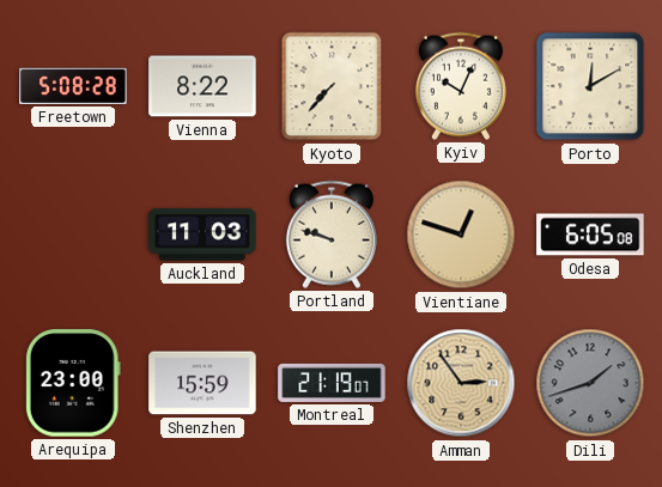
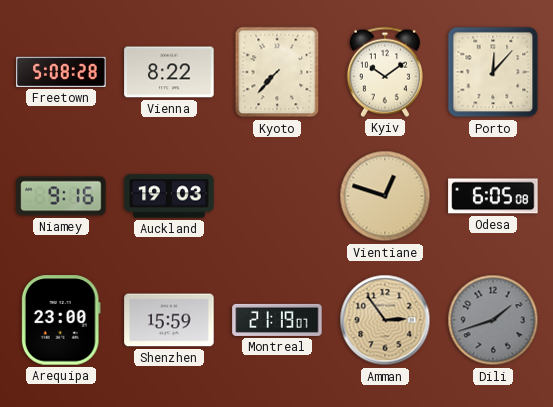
Kyiv: 10:04 -> 10:09
Porto: 12:10 -> 12:07
Niamey: none -> 9:16
Auckland: 11:03 -> 19:03
Portland: 9:48 -> none
